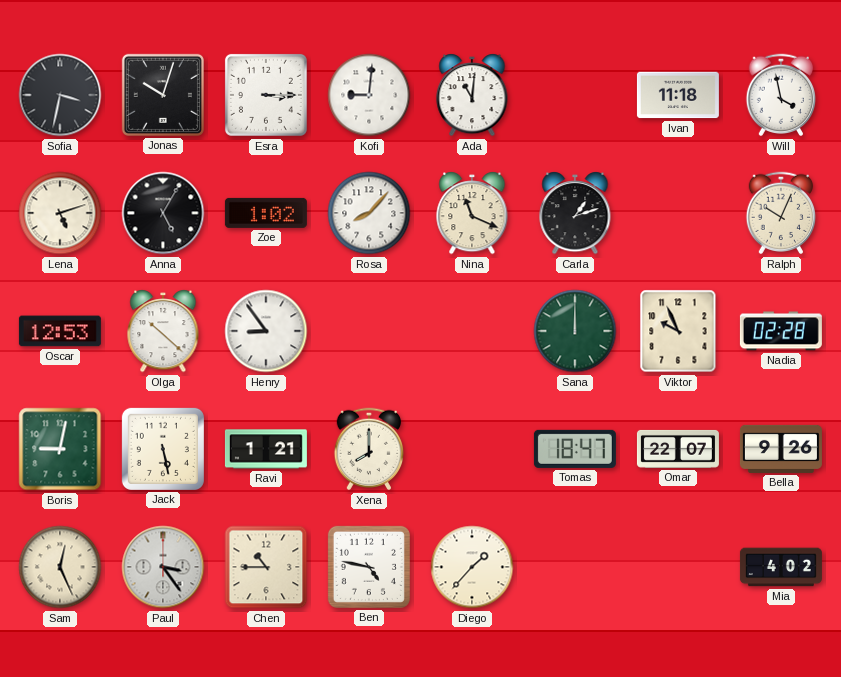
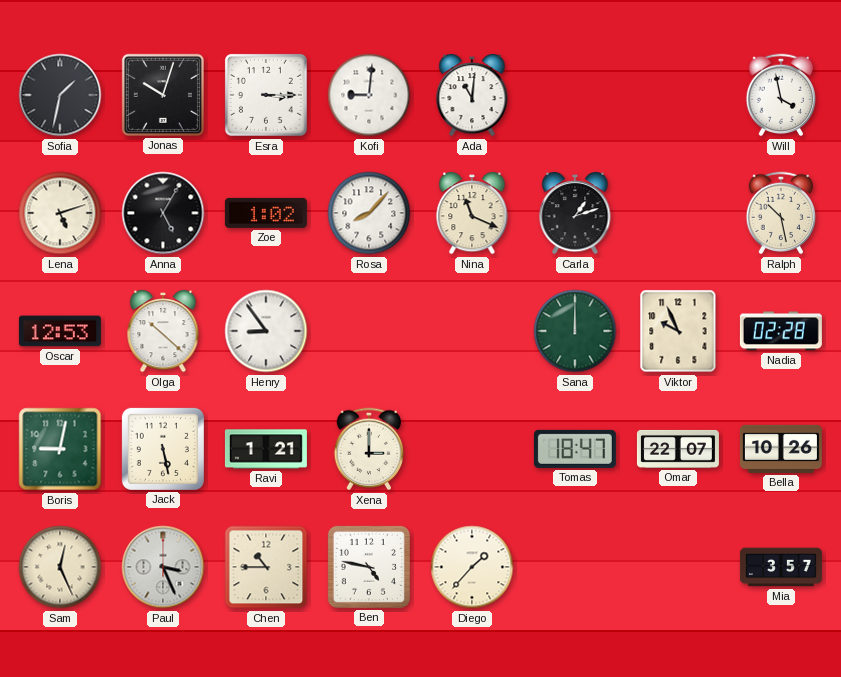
Sofia: 3:32 -> 1:32
Ivan: 11:18 -> none
Ralph: 10:04 -> 10:28
Xena: 8:00 -> 3:00
Bella: 9:26 -> 10:26
Paul: 3:24 -> 3:26
Mia: 4:02 -> 3:57
